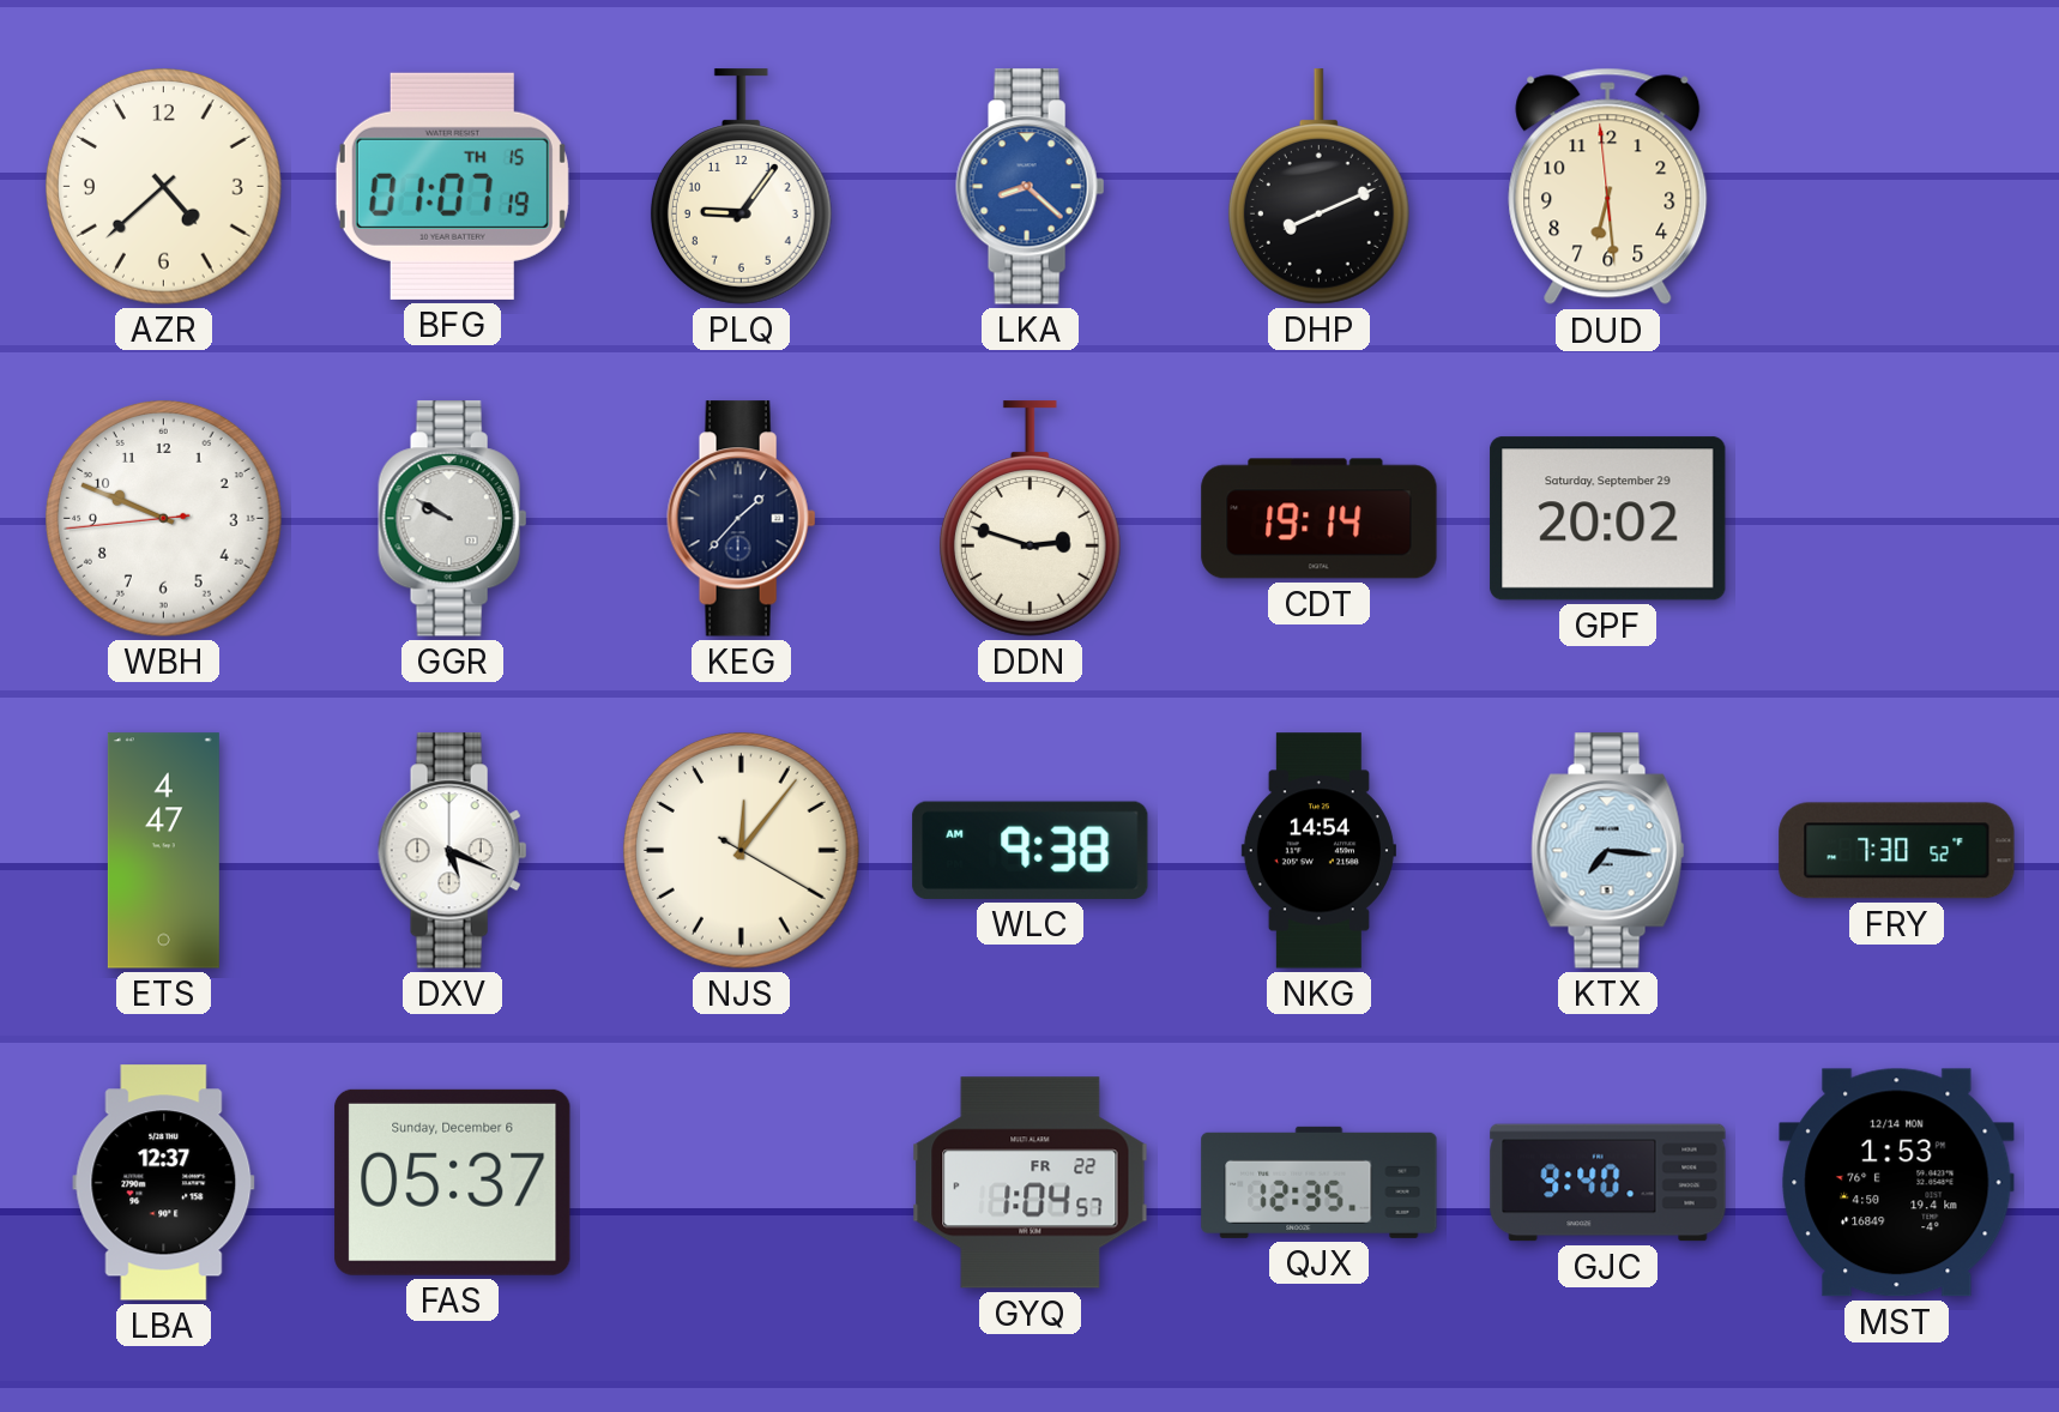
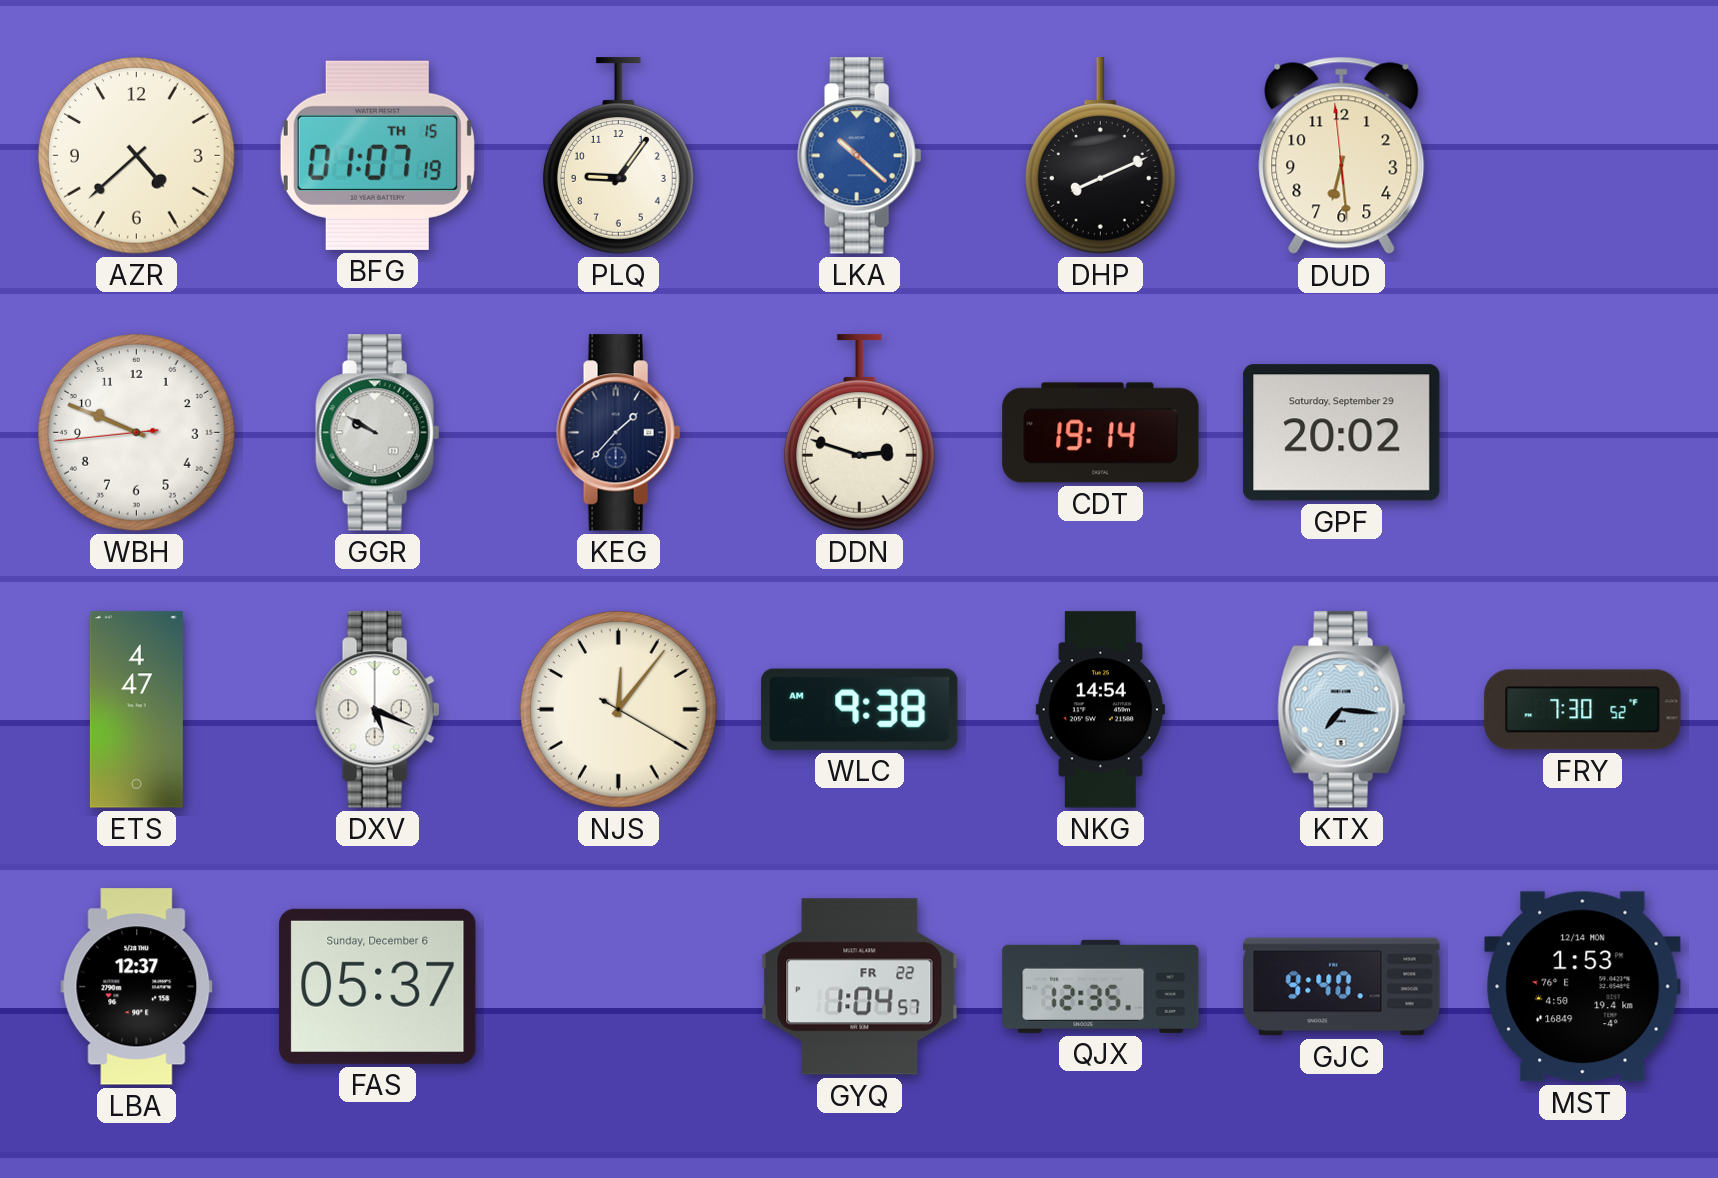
LKA: 8:22 -> 10:22
